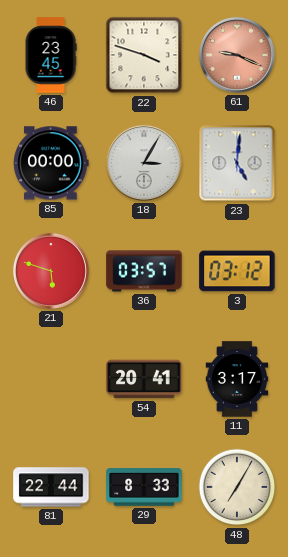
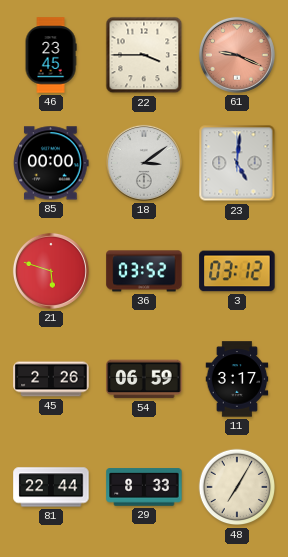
22: 3:48 -> 3:45
18: 3:05 -> 3:09
36: 03:57 -> 03:52
45: none -> 2:26
54: 20:41 -> 06:59
